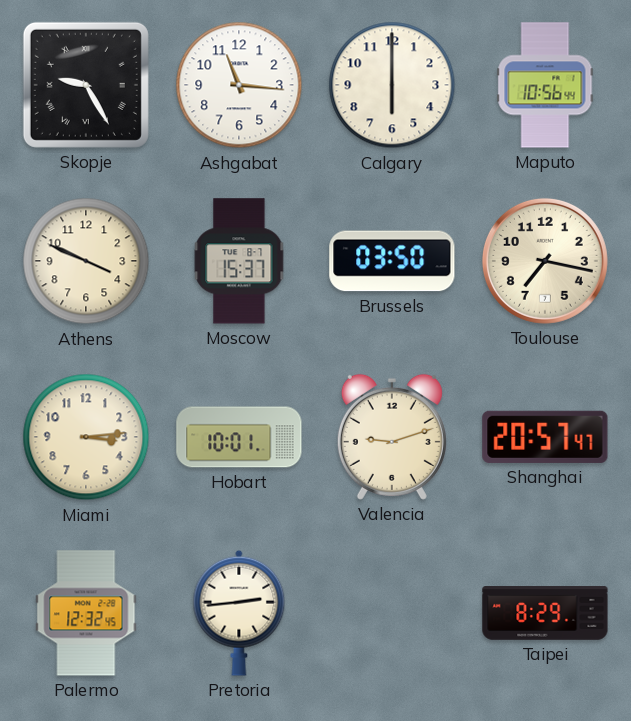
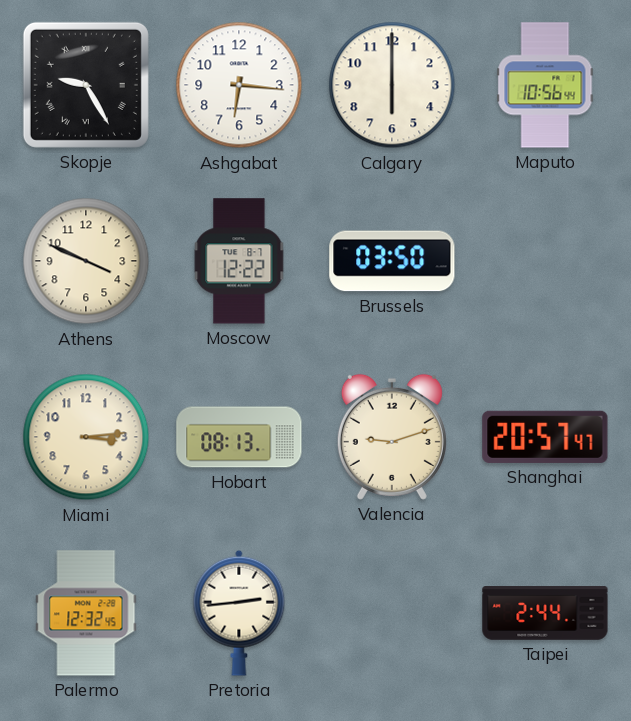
Ashgabat: 11:16 -> 6:16
Moscow: 15:37 -> 12:22
Toulouse: 7:17 -> none
Hobart: 10:01 -> 08:13
Taipei: 8:29 -> 2:44
